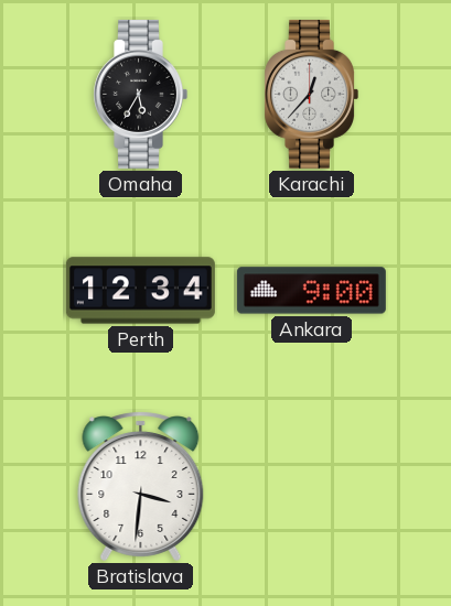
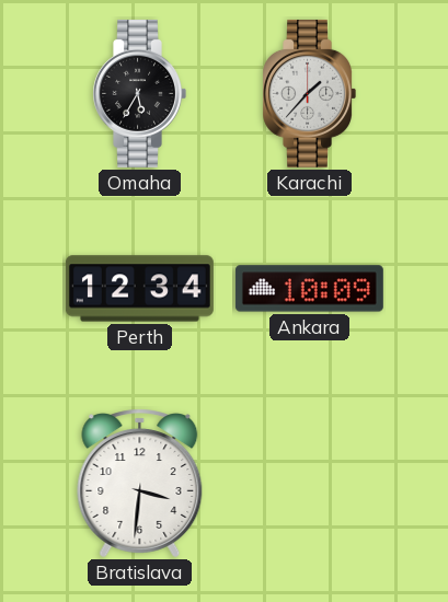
Karachi: 12:37 -> 1:37
Ankara: 9:00 -> 10:09
